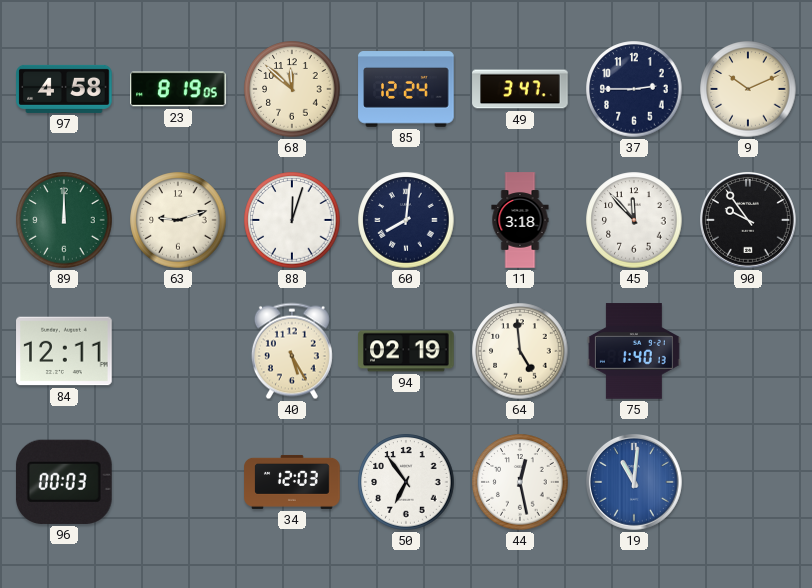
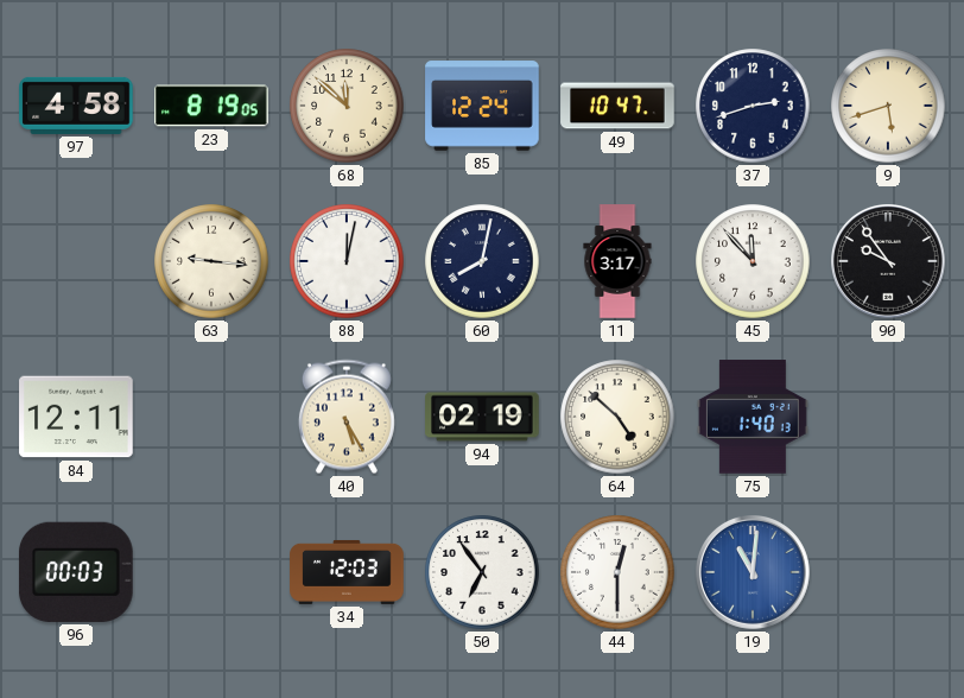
49: 3:47 -> 10:47
37: 2:45 -> 2:42
9: 10:11 -> 5:42
89: 12:00 -> none
63: 9:12 -> 9:16
88: 12:03 -> 12:02
60: 8:01 -> 8:02
11: 3:18 -> 3:17
64: 4:59 -> 4:52
44: 12:28 -> 12:30
